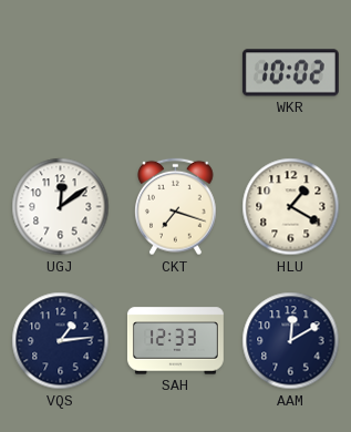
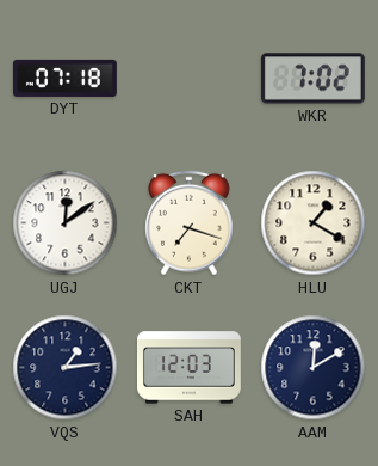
DYT: none -> 07:18
WKR: 10:02 -> 7:02
SAH: 12:33 -> 12:03
